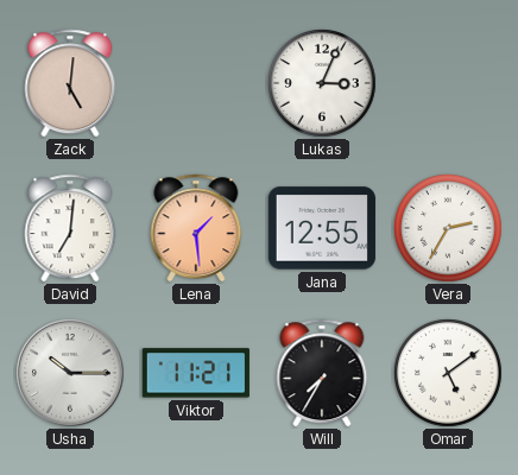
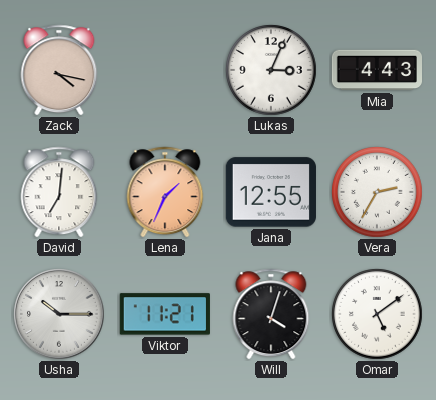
Zack: 5:01 -> 4:17
Mia: none -> 4:43
Lena: 1:29 -> 1:34
Will: 7:35 -> 4:03
